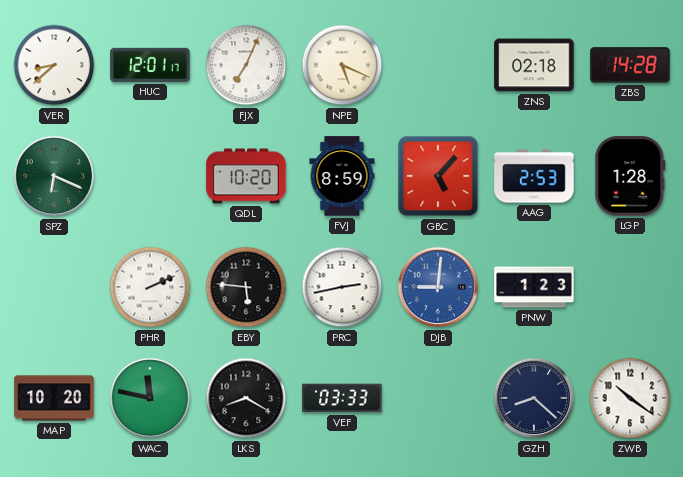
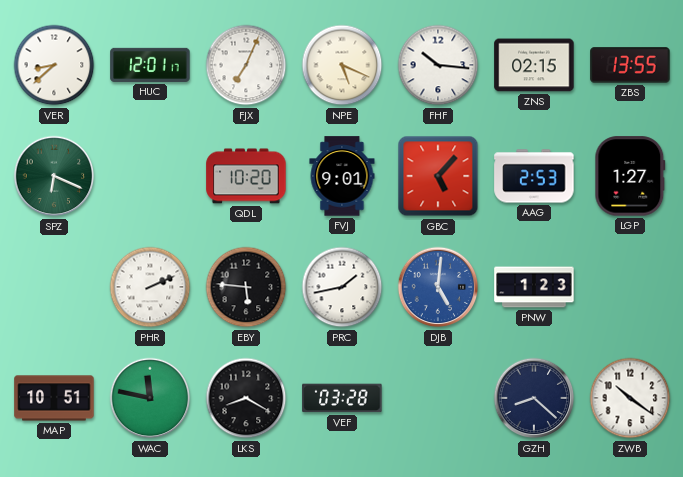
FHF: none -> 10:16
ZNS: 02:18 -> 02:15
ZBS: 14:28 -> 13:55
FVJ: 8:59 -> 9:01
LGP: 1:28 -> 1:27
PRC: 2:43 -> 1:43
DJB: 9:01 -> 5:01
MAP: 10:20 -> 10:51
VEF: 03:33 -> 03:28
